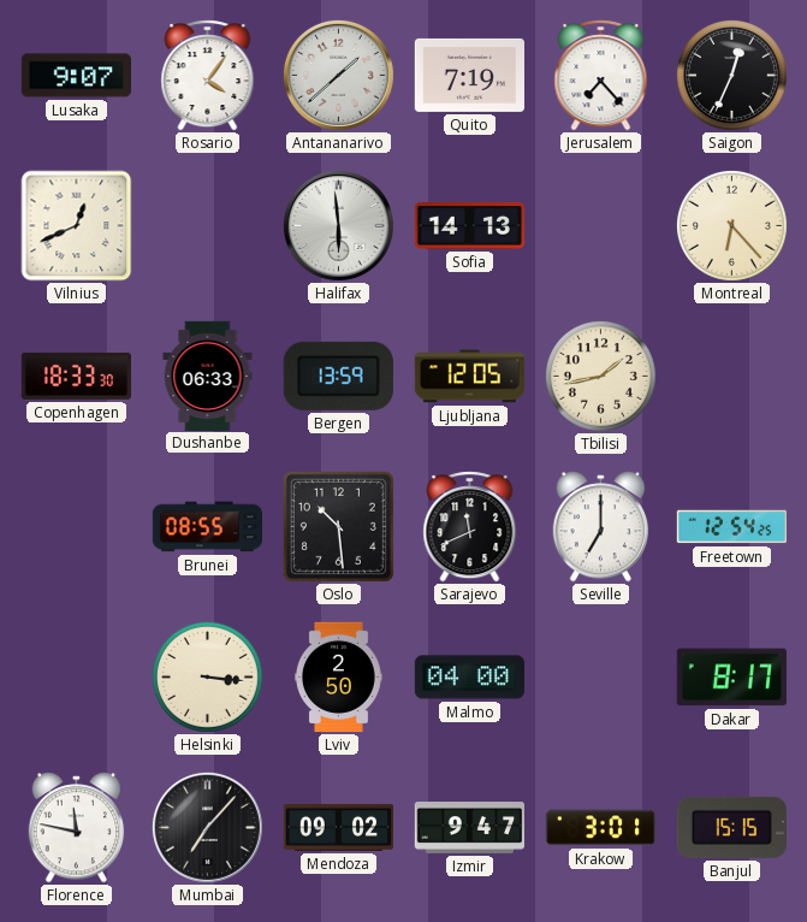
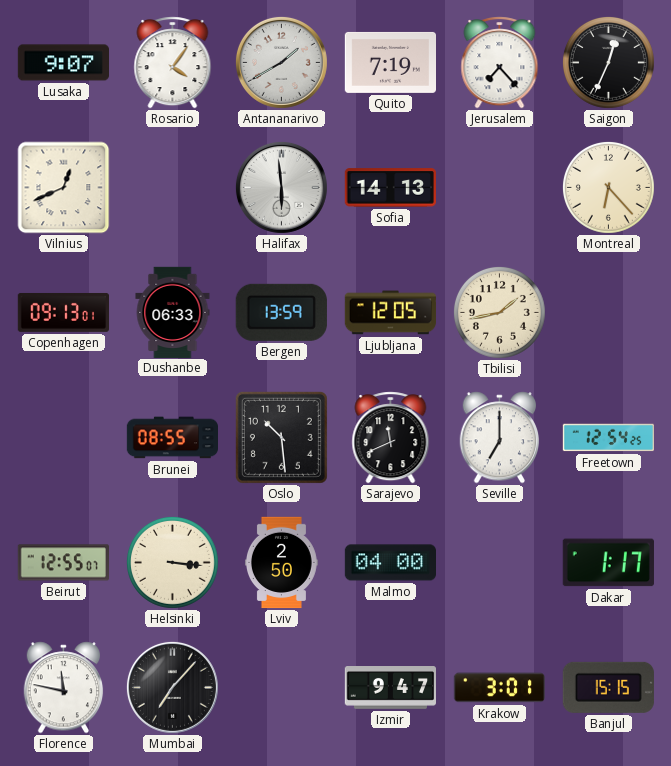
Antananarivo: 1:38 -> 1:40
Copenhagen: 18:33 -> 09:13
Beirut: none -> 12:55
Dakar: 8:17 -> 1:17
Mendoza: 09:02 -> none
